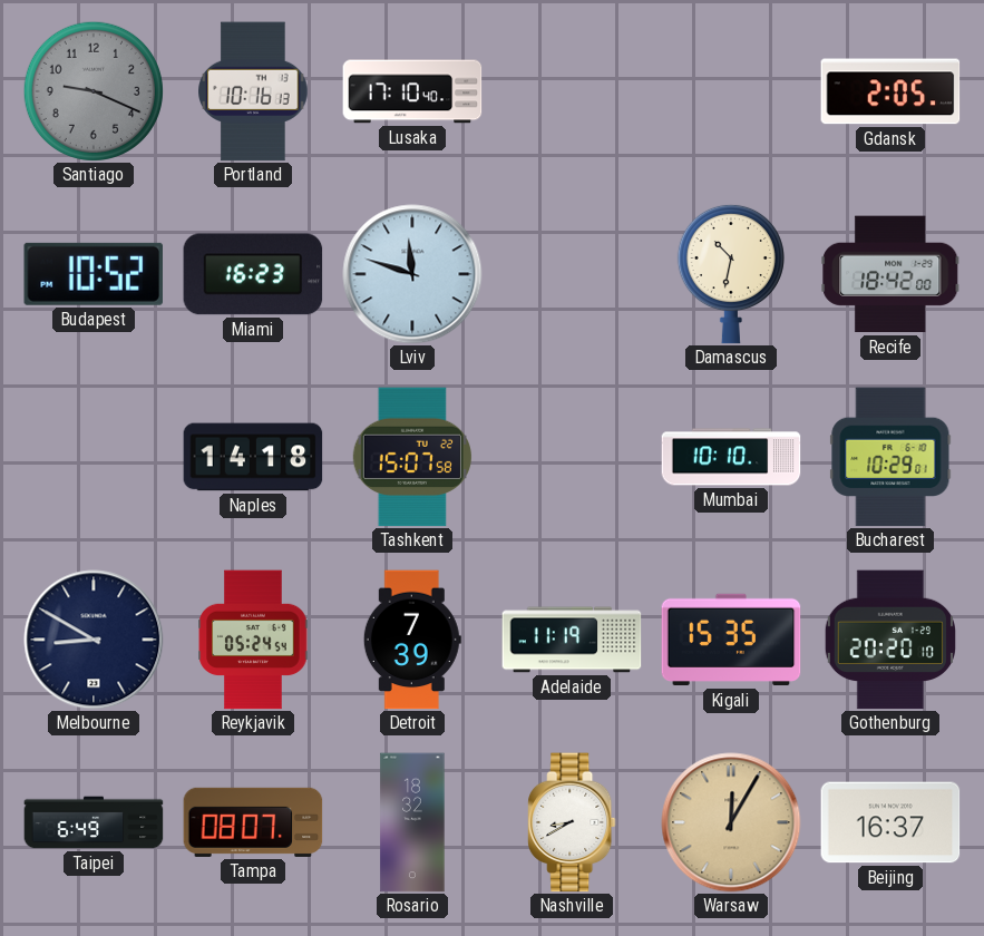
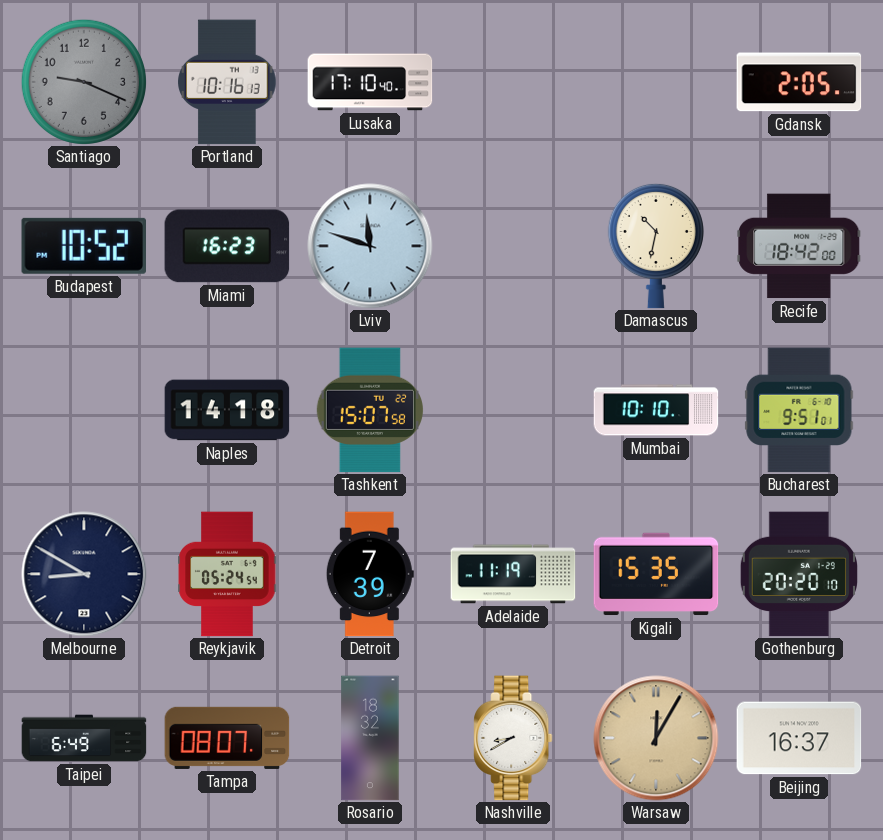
Bucharest: 10:29 -> 9:51
